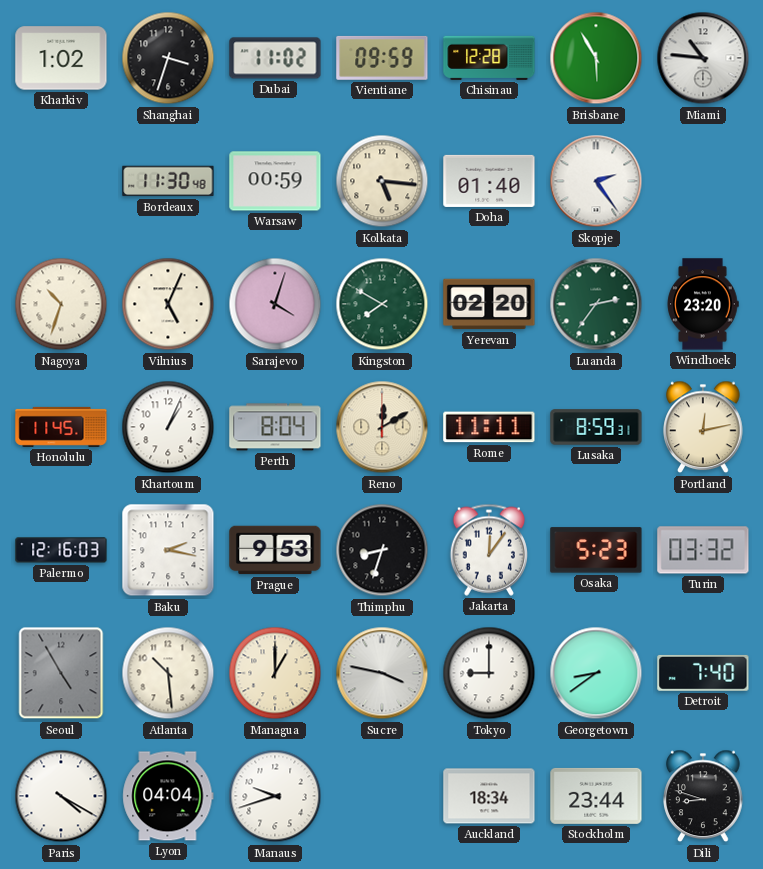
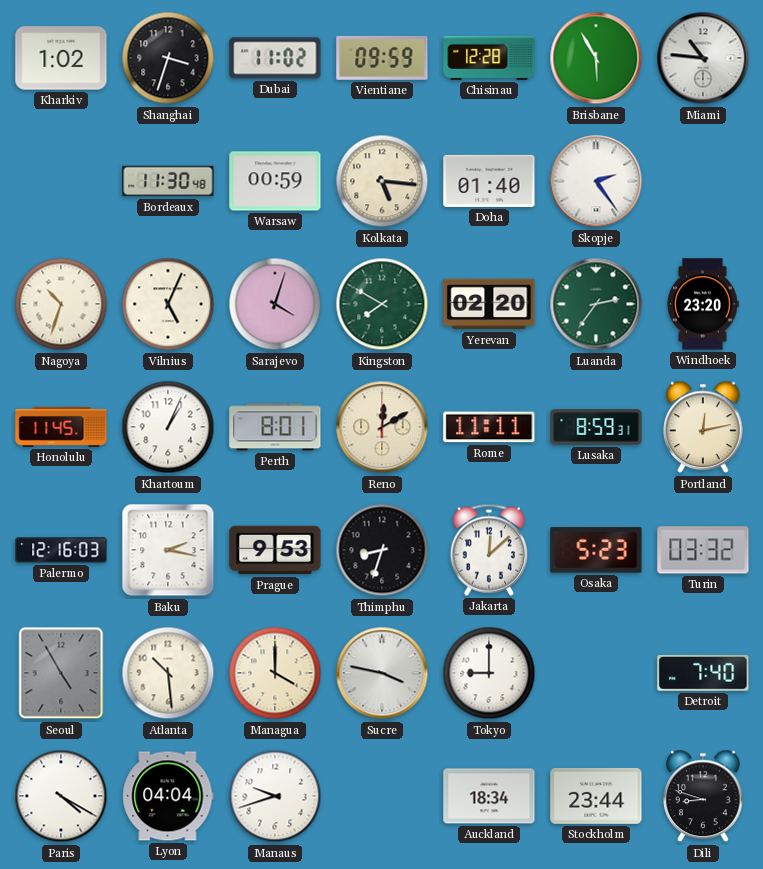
Perth: 8:04 -> 8:01
Jakarta: 12:06 -> 12:08
Managua: 1:00 -> 4:00
Georgetown: 8:39 -> none
